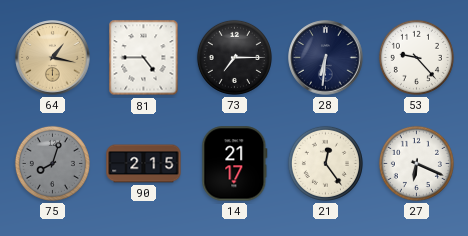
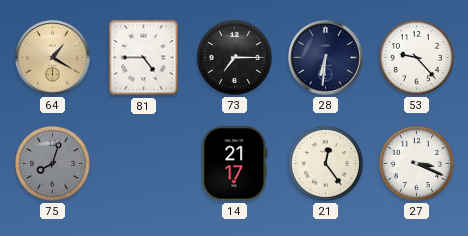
64: 1:17 -> 1:20
90: 2:15 -> none
27: 6:19 -> 3:19
